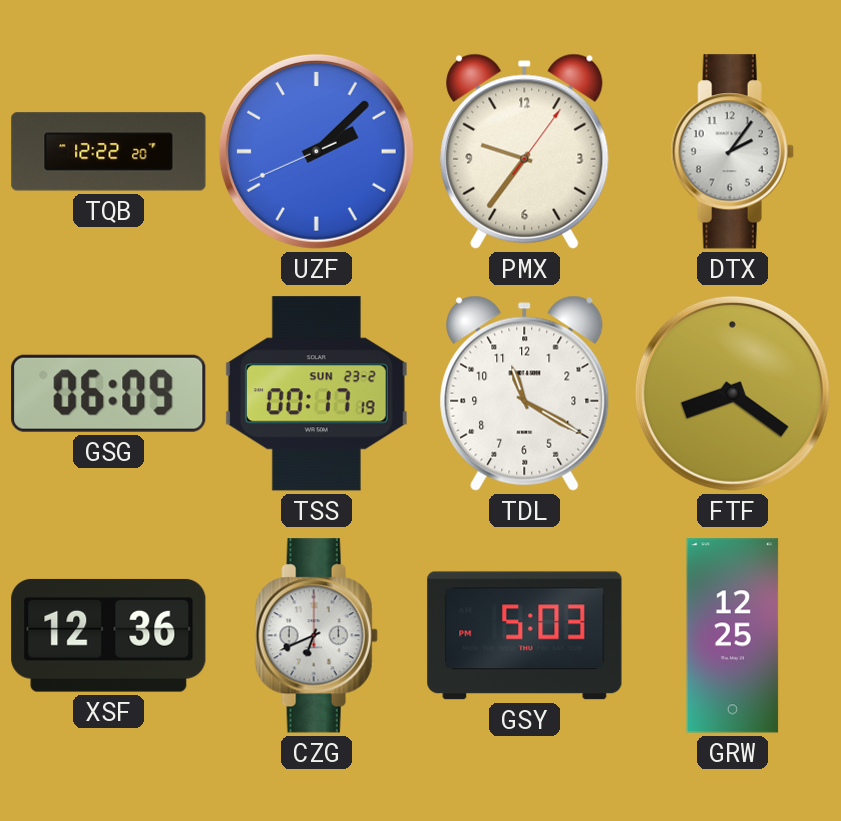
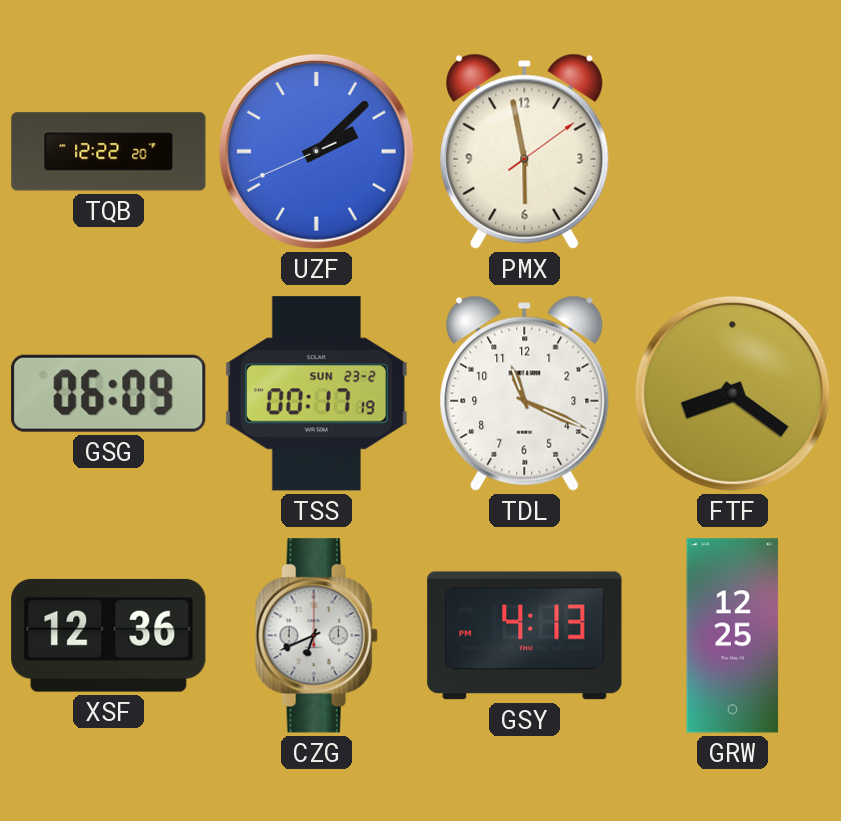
PMX: 9:36 -> 5:58
DTX: 2:06 -> none
TDL: 11:20 -> 11:19
GSY: 5:03 -> 4:13
